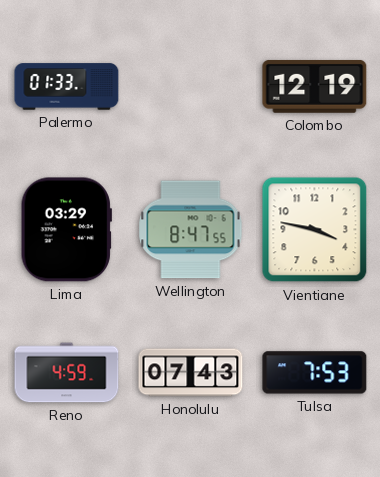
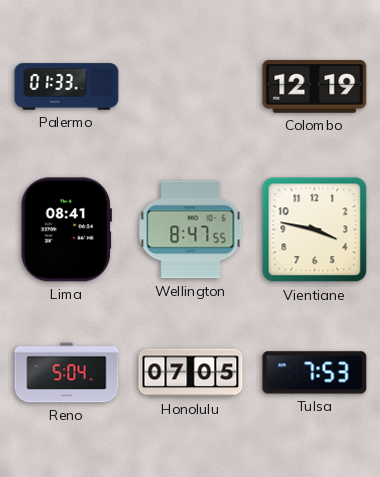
Lima: 03:29 -> 08:41
Reno: 4:59 -> 5:04
Honolulu: 07:43 -> 07:05
